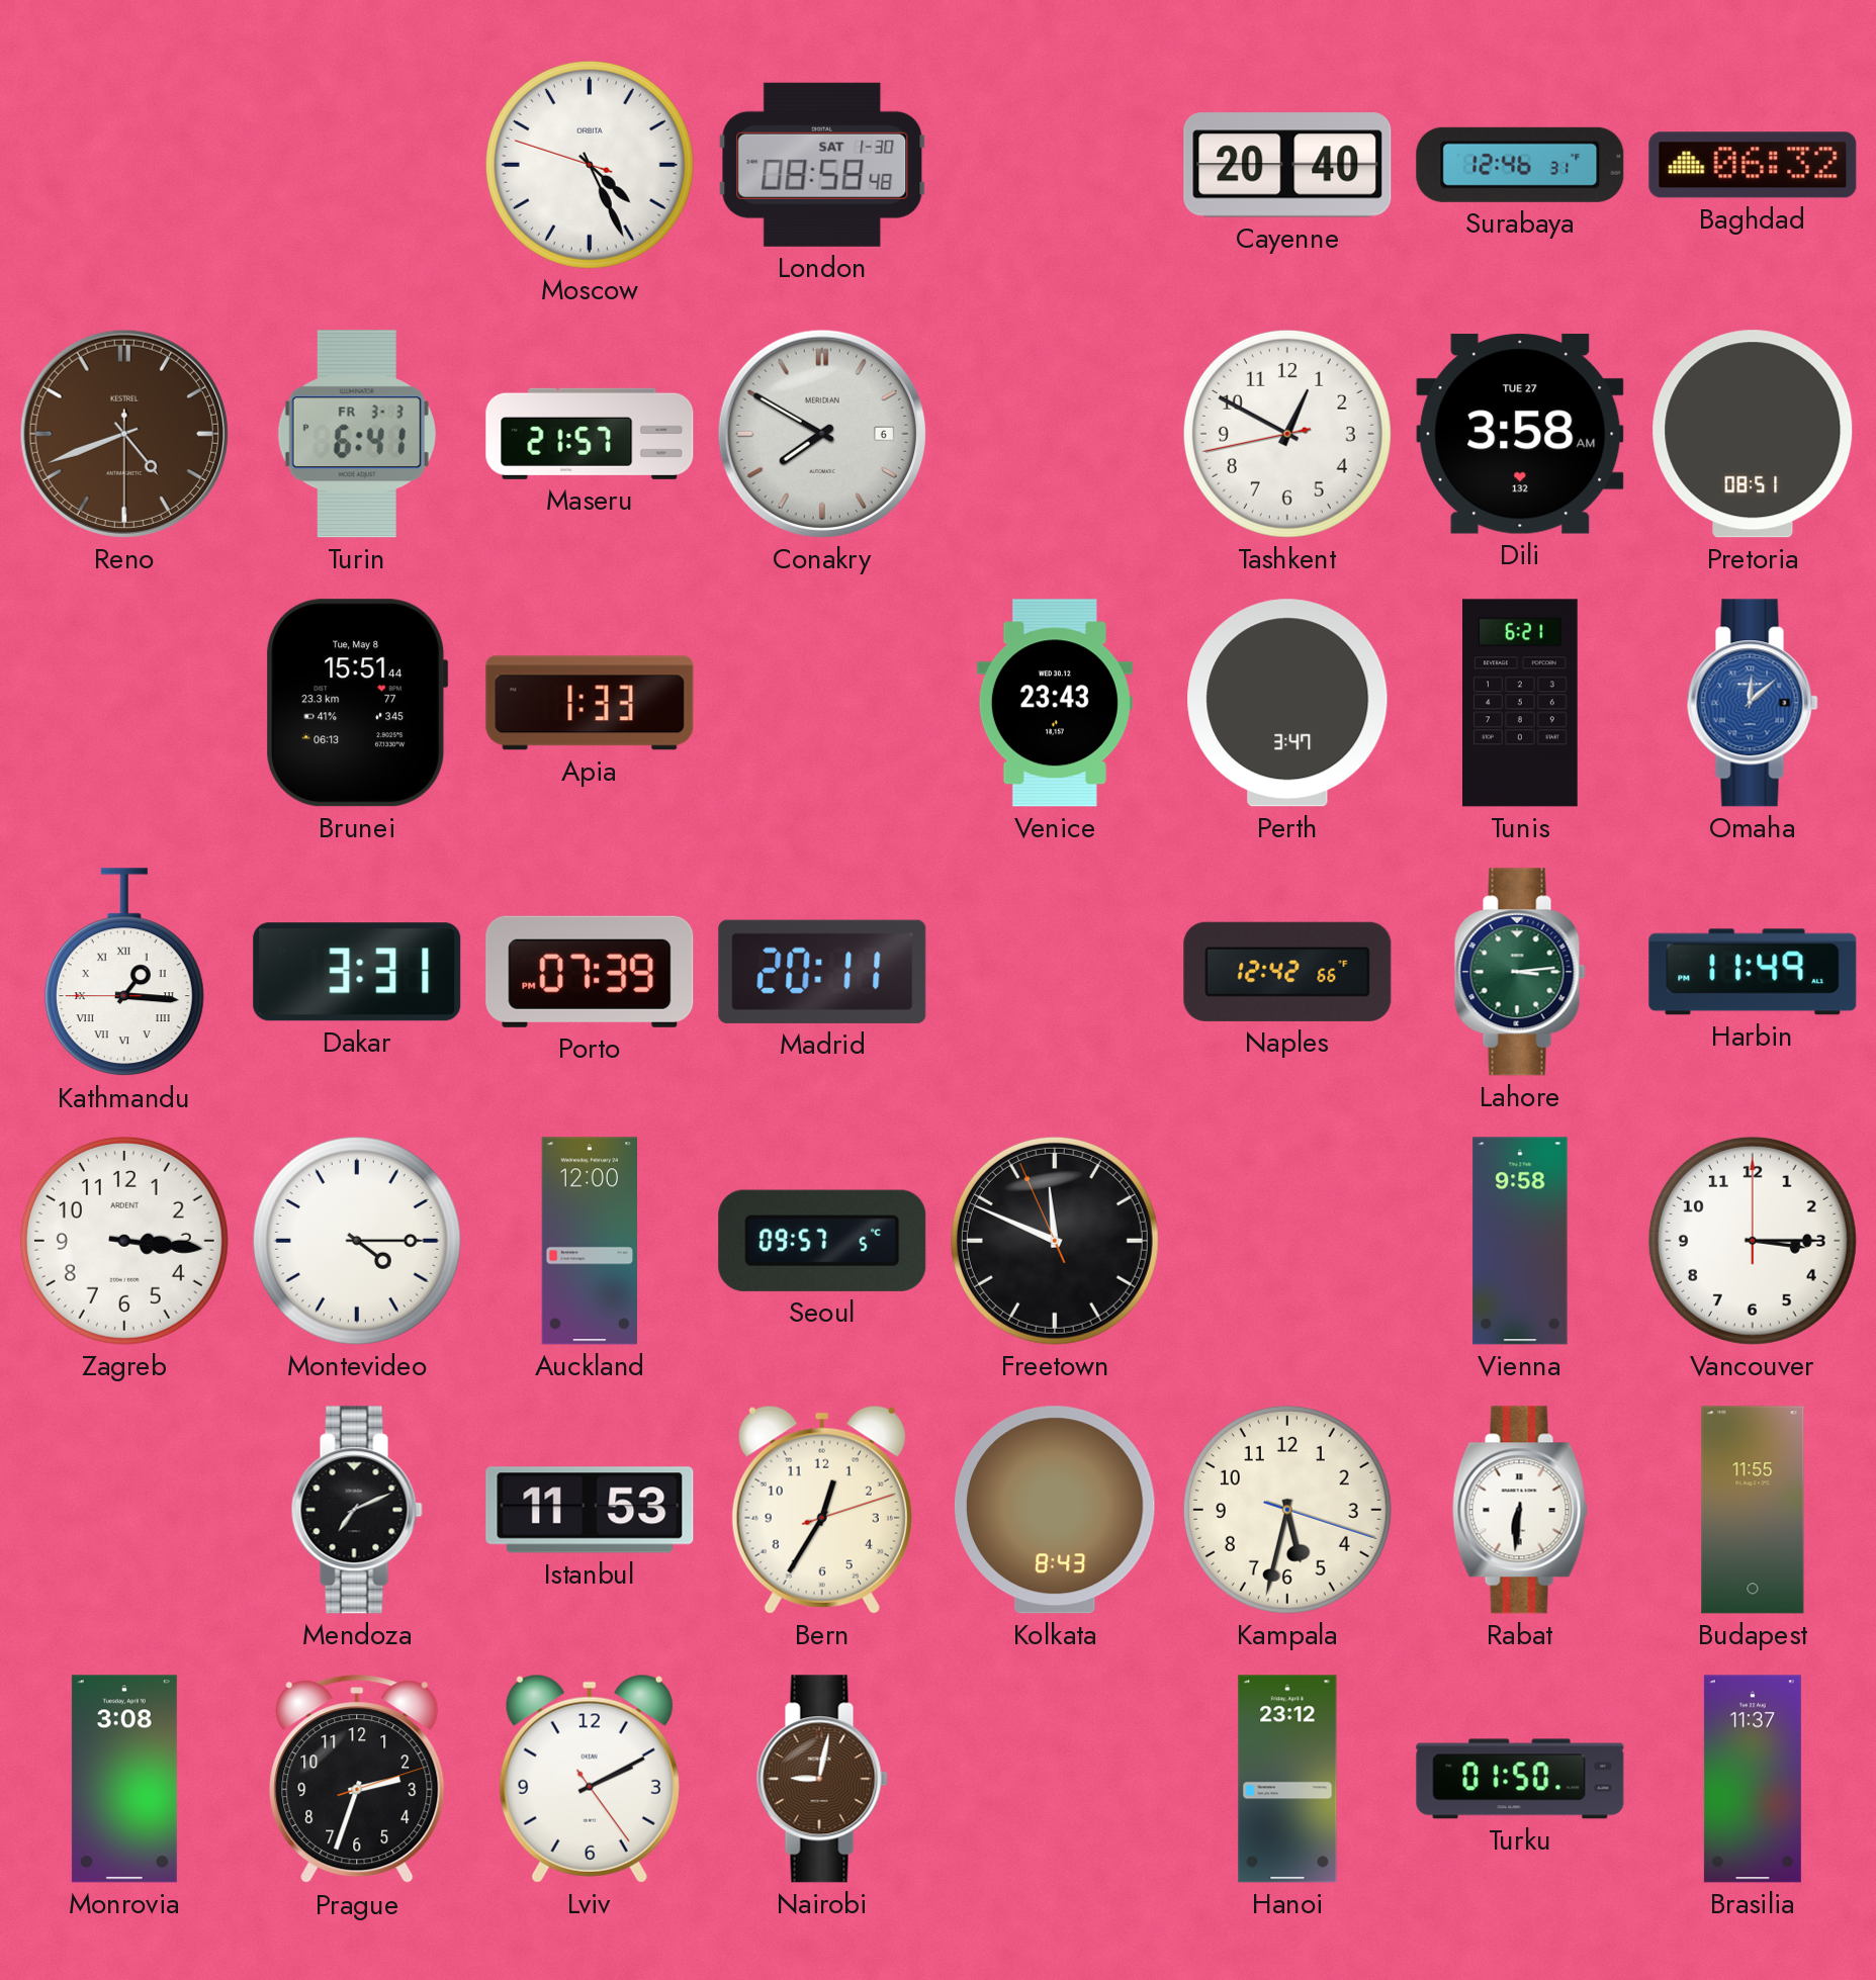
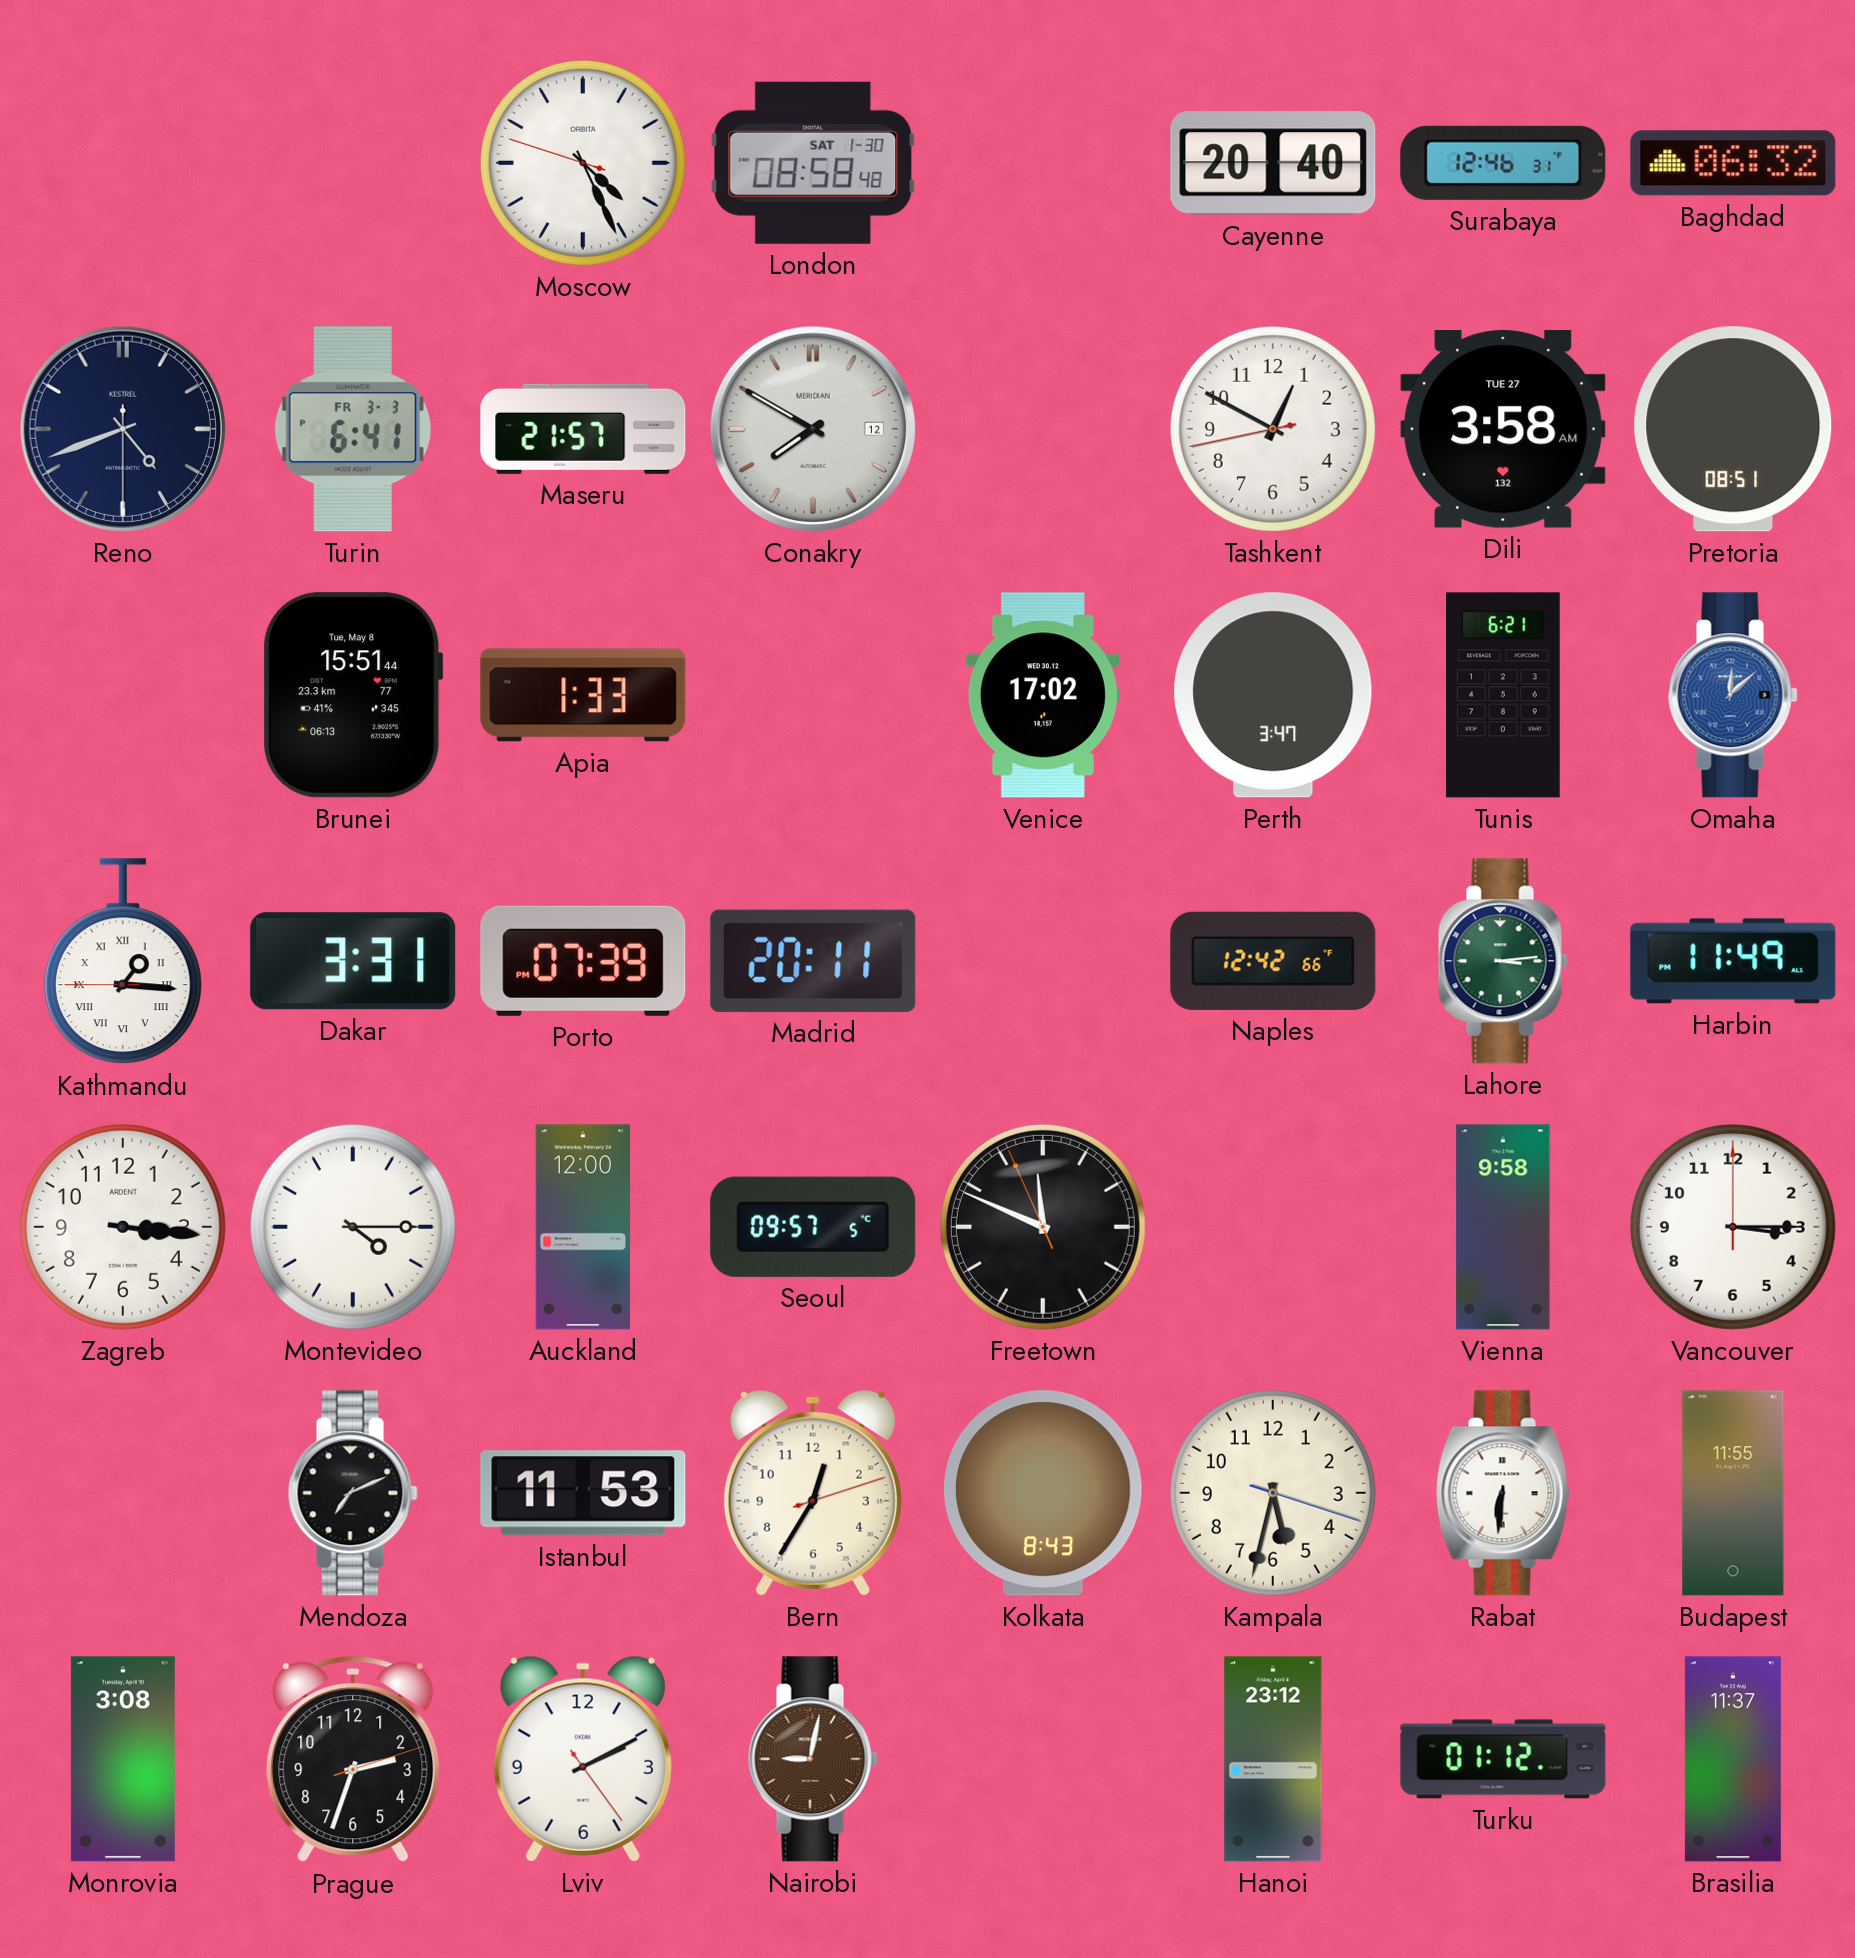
Reno dial: brown -> navy
Conakry date: 6 -> 12
Venice: 23:43 -> 17:02
Turku: 01:50 -> 01:12
